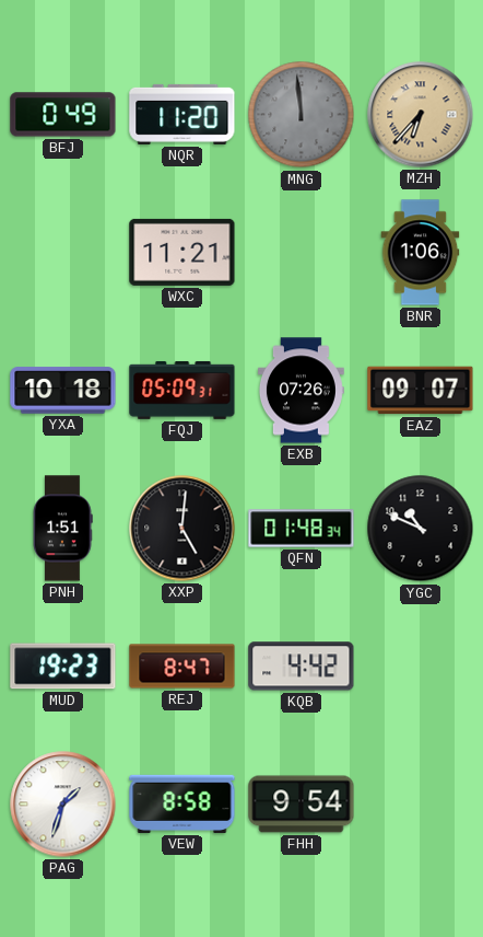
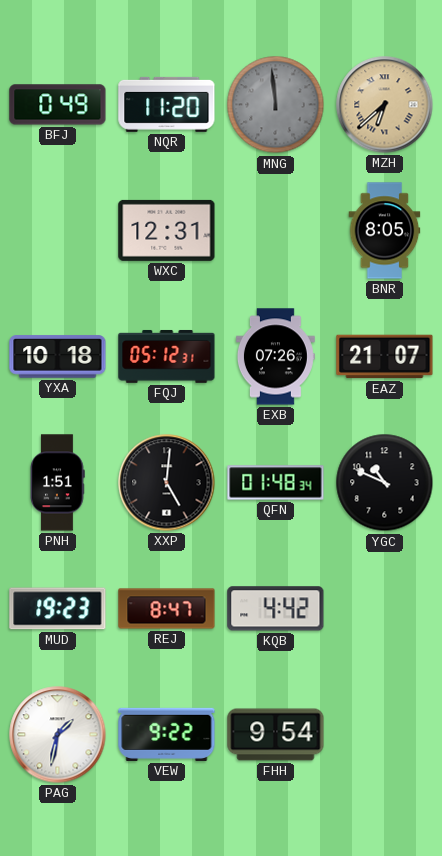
MZH: 6:37 -> 6:38
WXC: 11:21 -> 12:31
BNR: 1:06 -> 8:05
FQJ: 05:09 -> 05:12
EAZ: 09:07 -> 21:07
PAG: 1:33 -> 1:32
VEW: 8:58 -> 9:22
